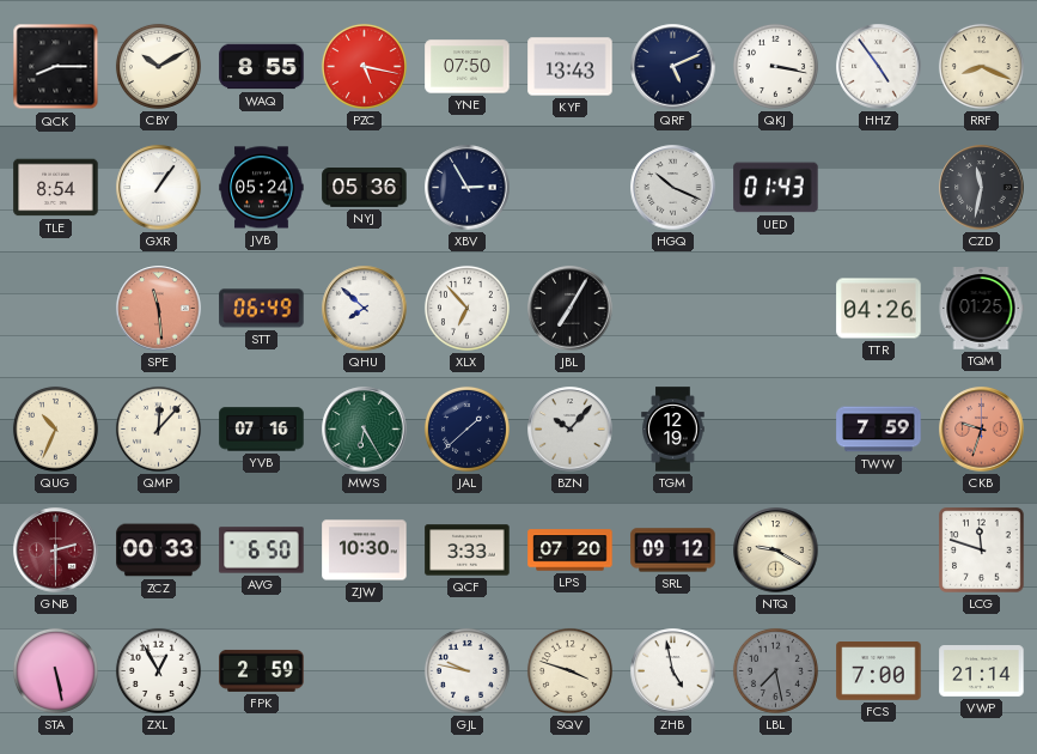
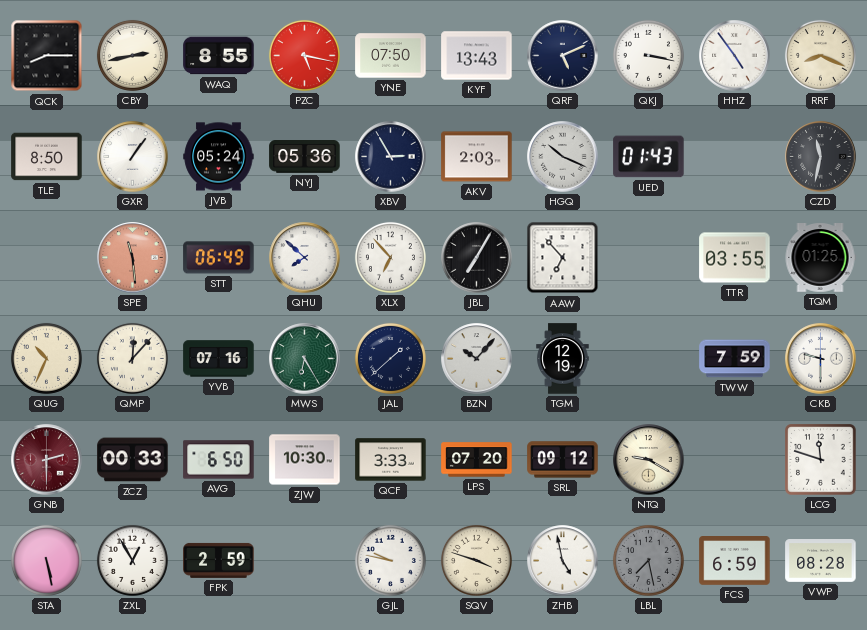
CBY: 10:10 -> 2:43
TLE: 8:54 -> 8:50
AKV: none -> 2:03
AAW: none -> 6:53
TTR: 04:26 -> 03:55
CKB: 9:33 -> 9:30
CKB dial: salmon -> white
FCS: 7:00 -> 6:59
VWP: 21:14 -> 08:28
